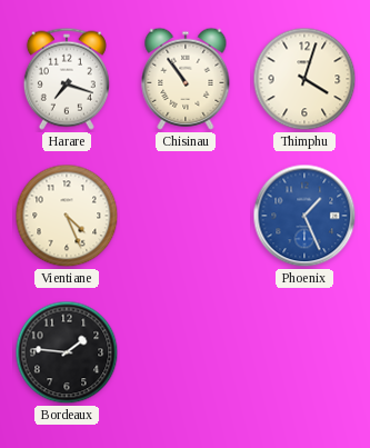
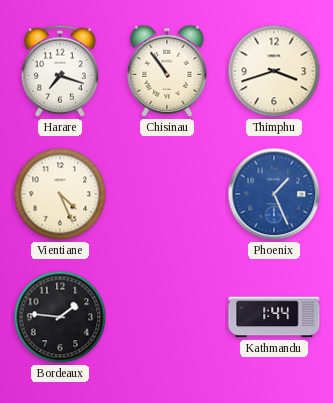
Thimphu: 4:03 -> 3:42
Kathmandu: none -> 1:44
